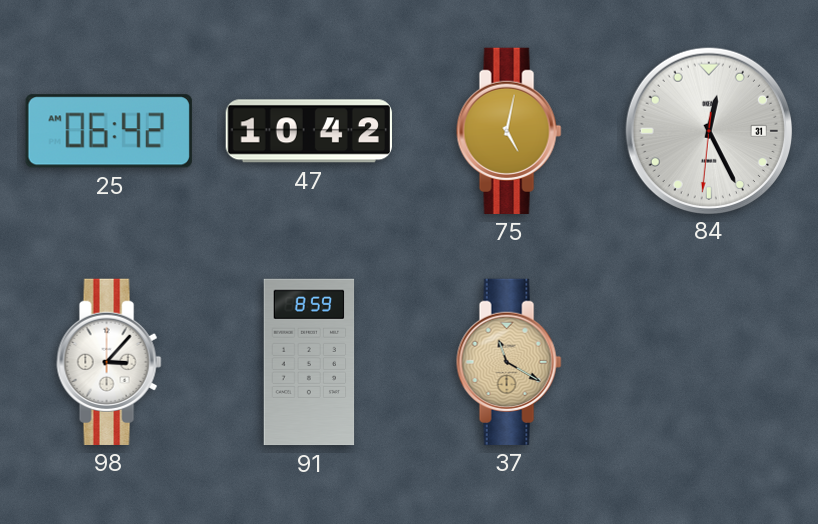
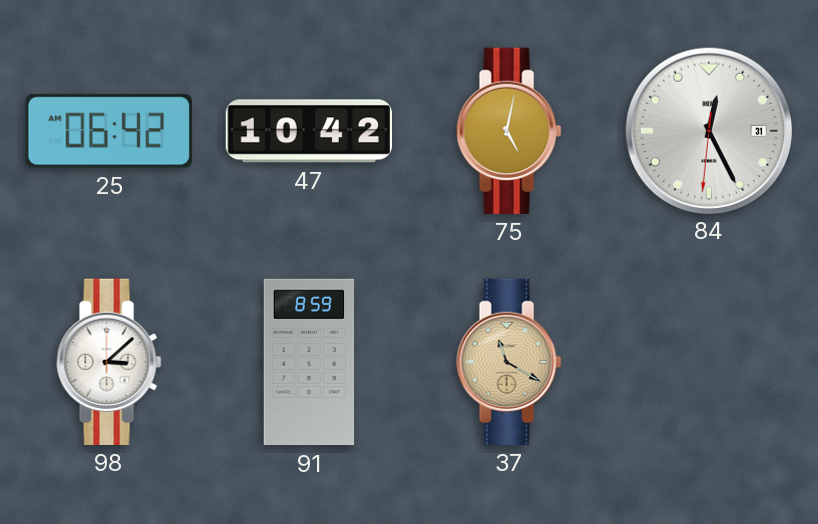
98: 3:07 -> 3:08
